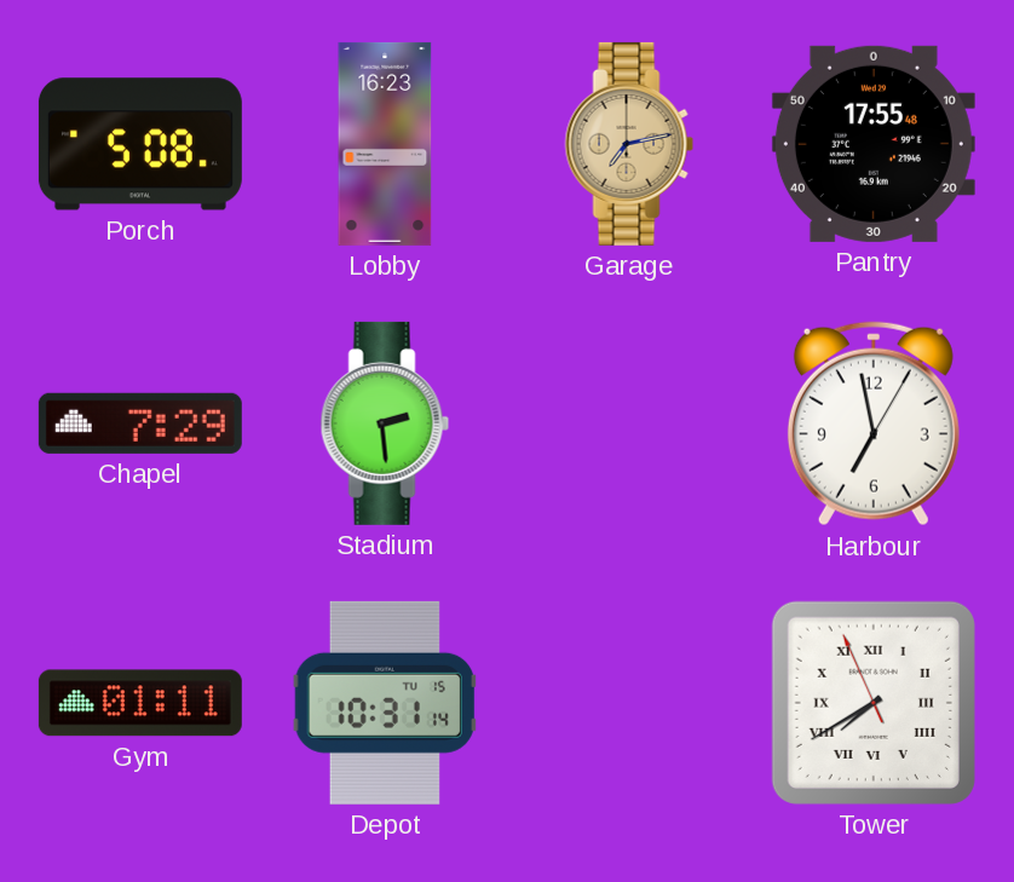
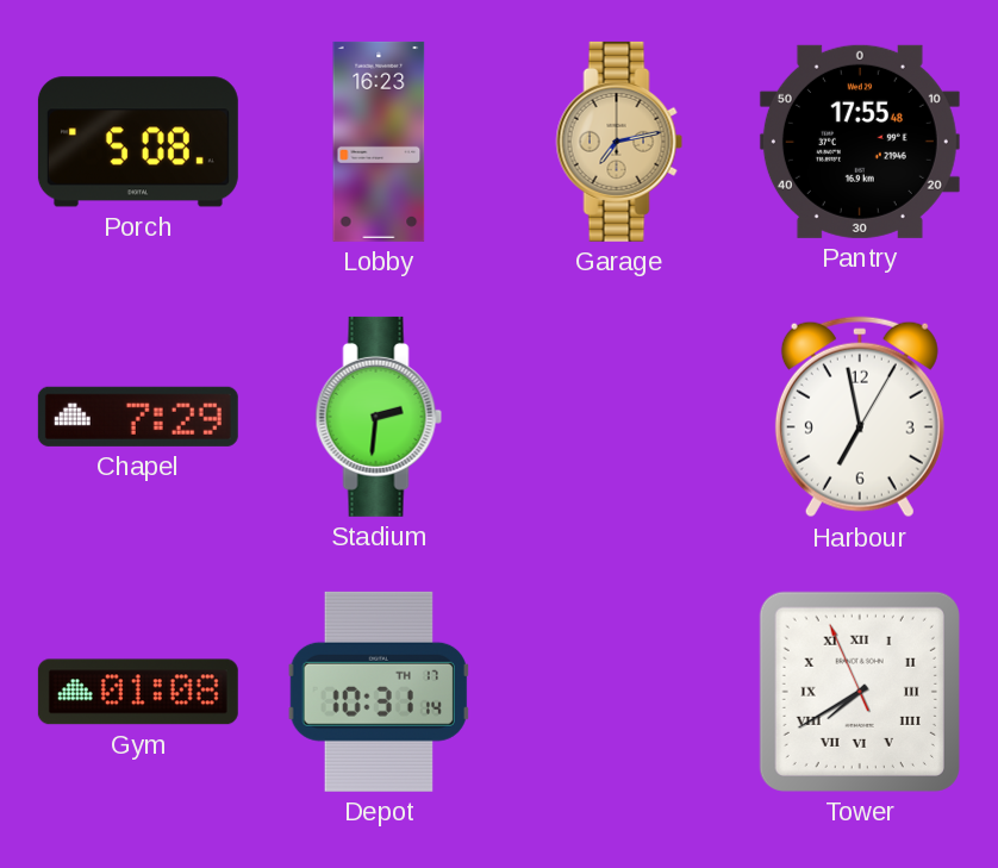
Stadium: 2:29 -> 2:31
Gym: 01:11 -> 01:08
Depot date: TU 15 -> TH 17
